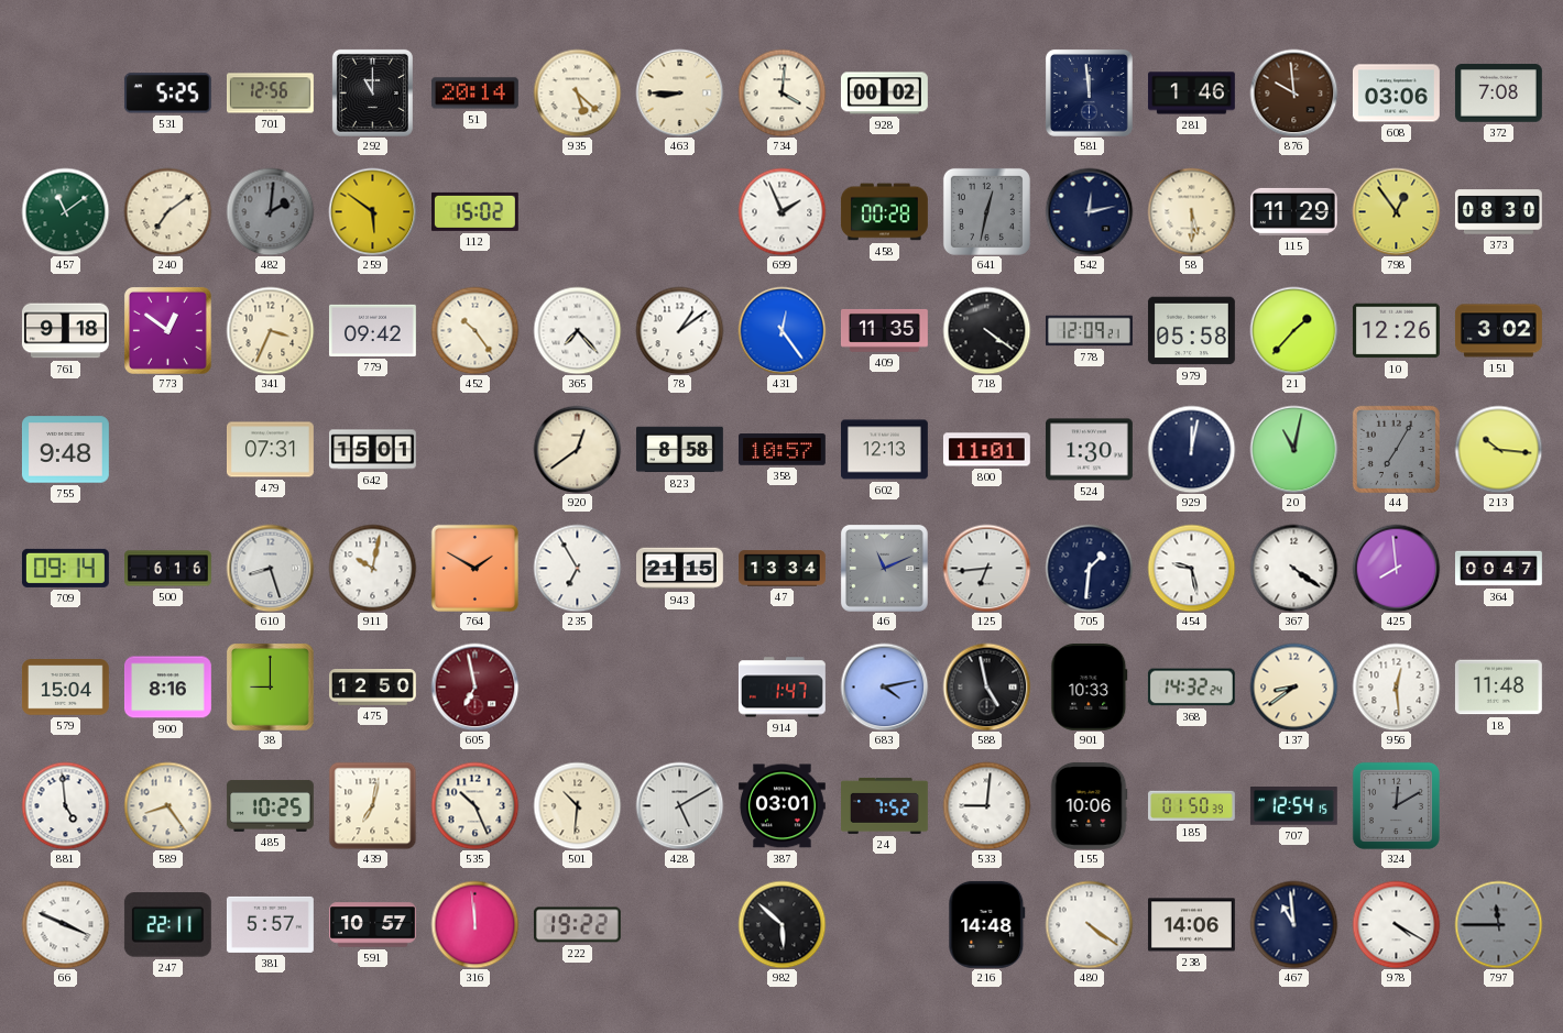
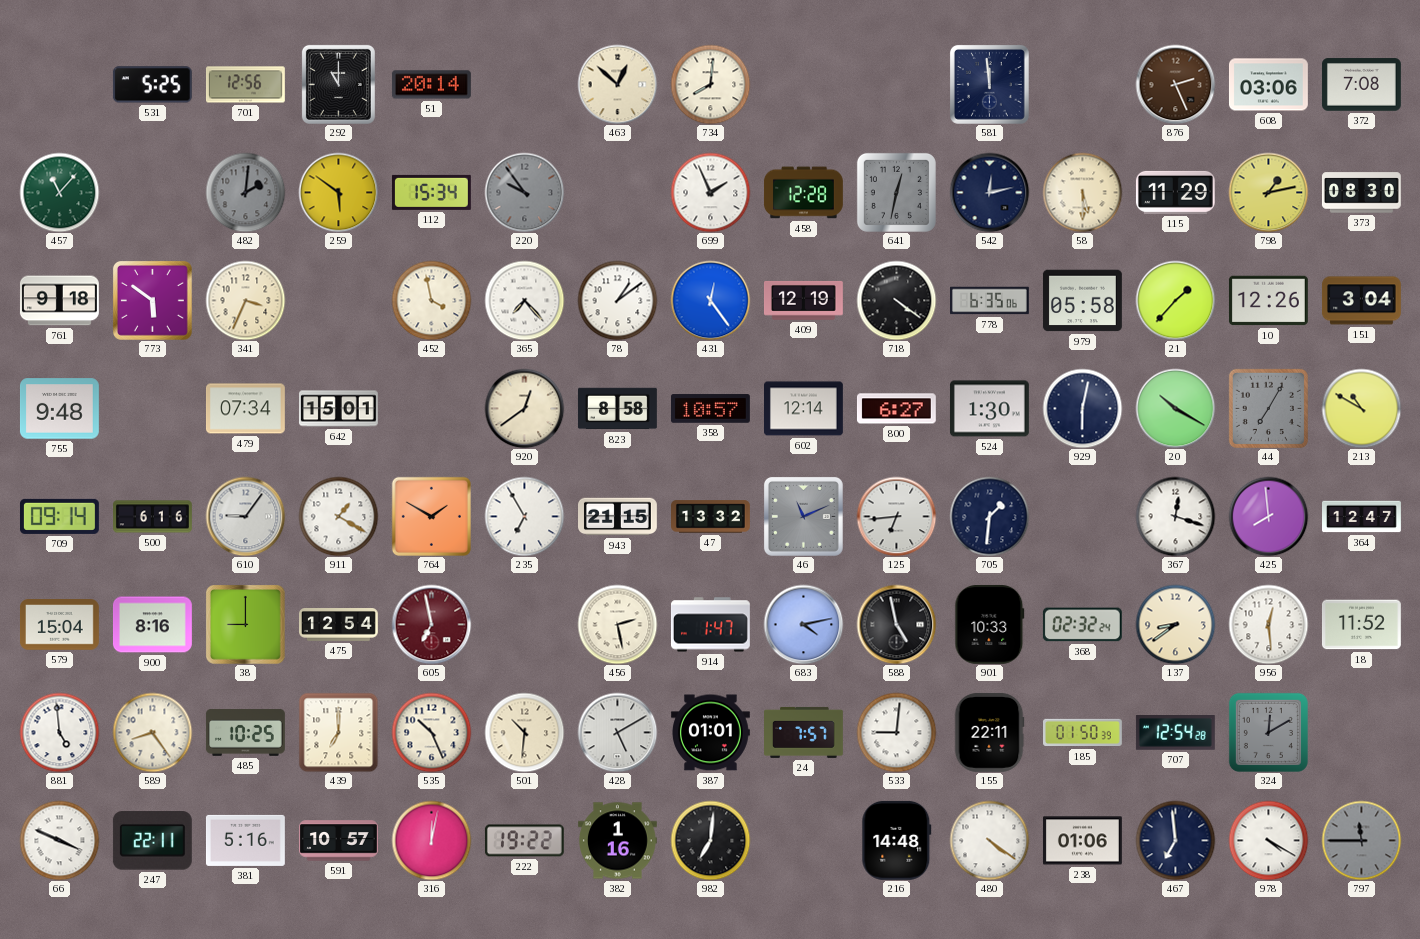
935: 5:22 -> none
463: 8:45 -> 12:52
734: 4:01 -> 8:01
928: 00:02 -> none
281: 1:46 -> none
876: 9:59 -> 2:26
457: 11:09 -> 11:07
240: 7:09 -> none
112: 15:02 -> 15:34
220: none -> 9:54
458: 00:28 -> 12:28
798: 12:54 -> 1:13
773: 12:51 -> 5:51
779: 09:42 -> none
452: 10:24 -> 3:58
409: 11:35 -> 12:19
778: 12:09 -> 6:35
151: 3:02 -> 3:04
479: 07:31 -> 07:34
602: 12:13 -> 12:14
800: 11:01 -> 6:27
929: 12:02 -> 6:02
20: 11:02 -> 10:20
213: 10:16 -> 10:50
610: 8:27 -> 9:06
911: 10:02 -> 1:20
47: 13:34 -> 13:32
454: 9:28 -> none
367: 4:21 -> 12:18
364: 00:47 -> 12:47
475: 12:50 -> 12:54
456: none -> 2:28
368: 14:32 -> 02:32
18: 11:48 -> 11:52
439: 7:02 -> 7:00
387: 03:01 -> 01:01
24: 7:52 -> 7:57
155: 10:06 -> 22:11
707: 12:54:15 -> 12:54:28
381: 5:57 -> 5:16
316: 11:59 -> 12:02
382: none -> 1:16
982: 5:52 -> 7:01
238: 14:06 -> 01:06
467: 10:59 -> 6:59
